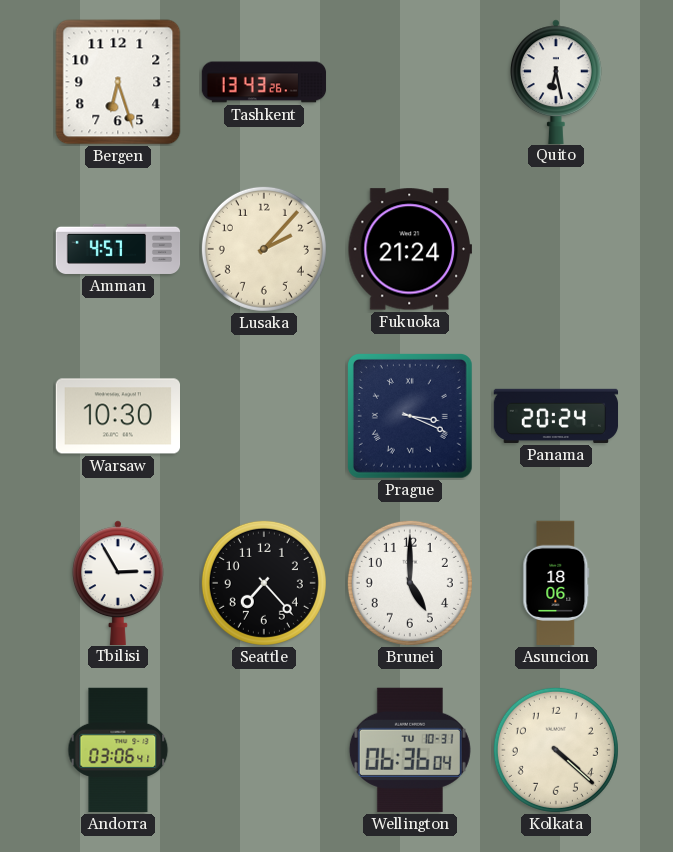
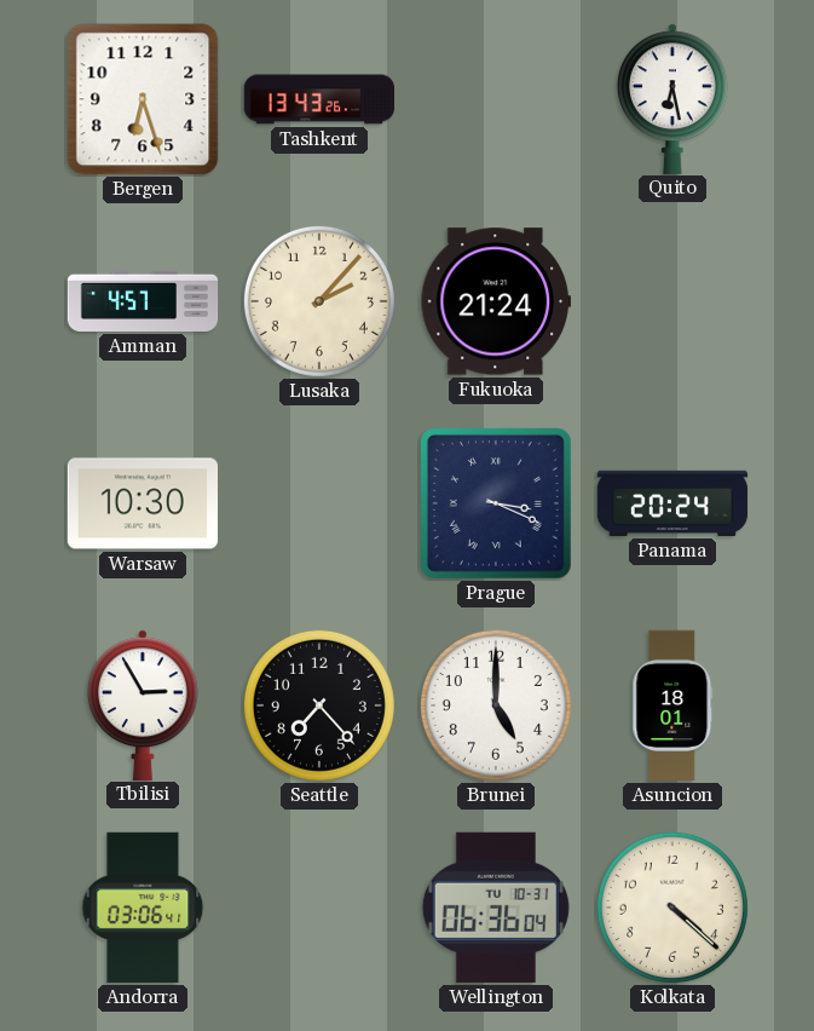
Asuncion: 18:06 -> 18:01
